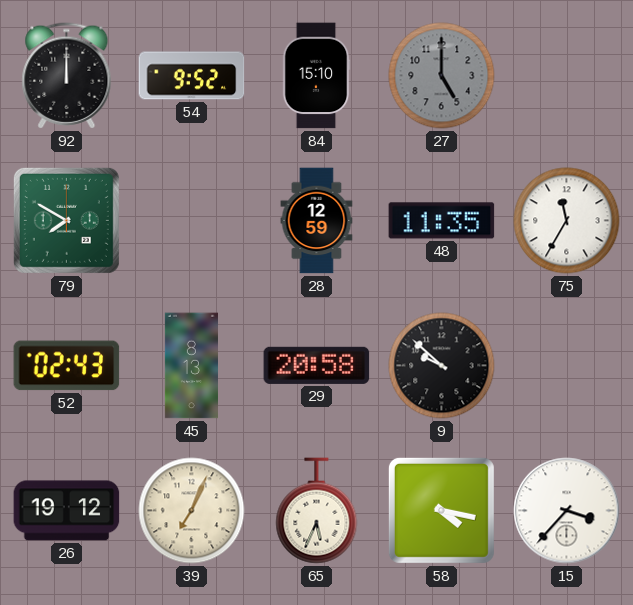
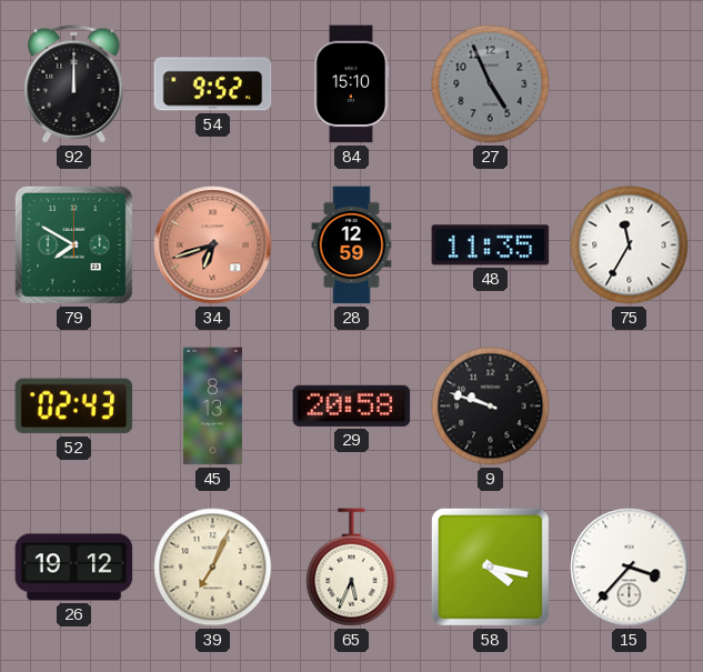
27: 5:00 -> 4:56
34: none -> 6:42
9: 9:52 -> 9:48
